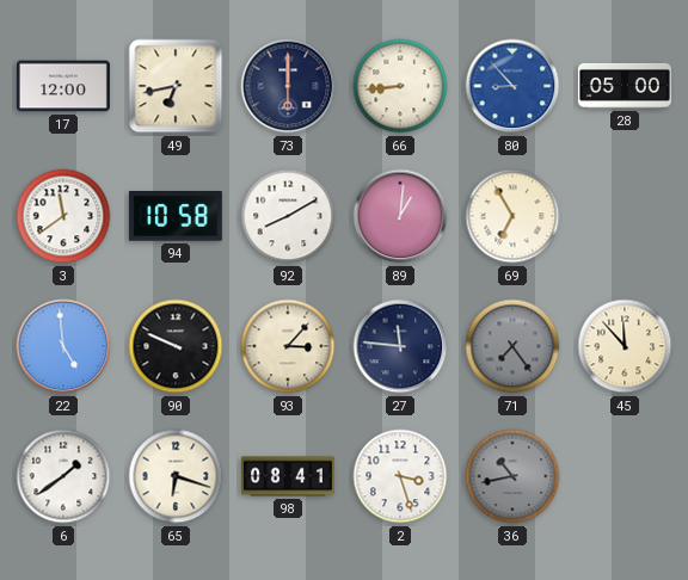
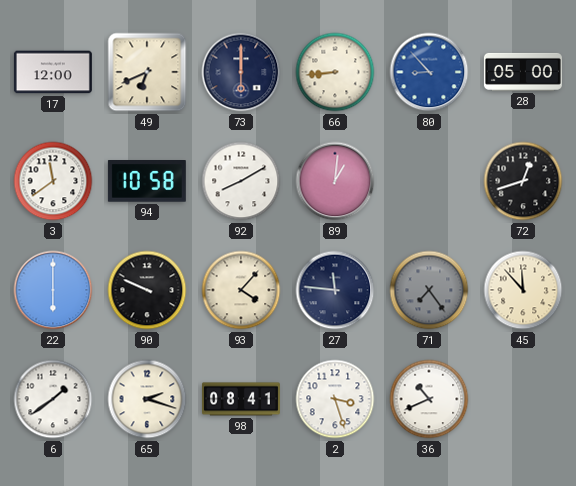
49: 6:43 -> 6:41
69: 6:55 -> none
72: none -> 12:42
22: 4:59 -> 6:00
93: 3:07 -> 4:07
65: 6:18 -> 2:18
36: 10:43 -> 10:41
36 dial: grey -> white
